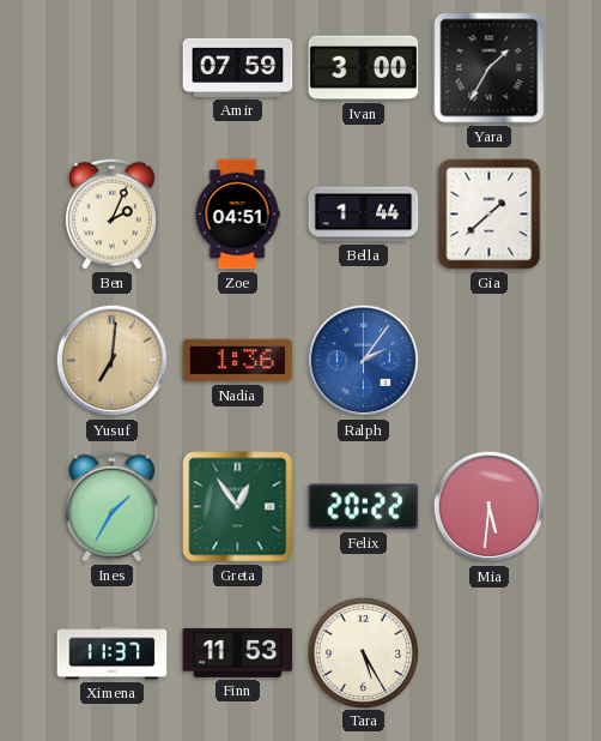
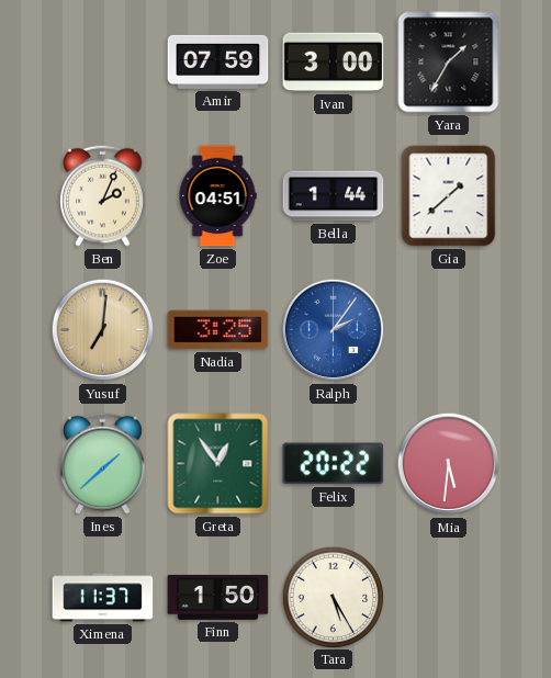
Nadia: 1:36 -> 3:25
Ines: 1:35 -> 1:38
Finn: 11:53 -> 1:50
